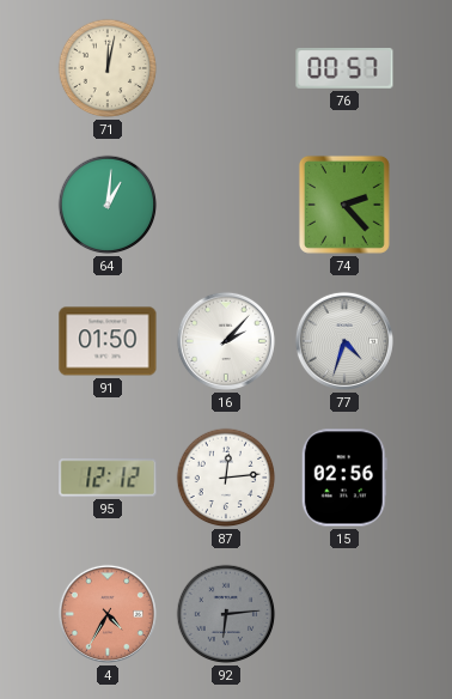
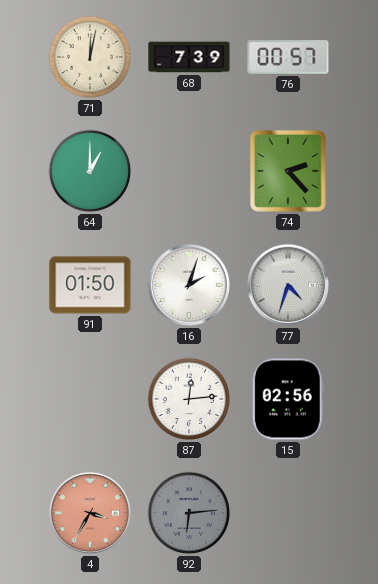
68: none -> 7:39
64: 1:01 -> 1:00
16: 2:07 -> 2:03
95: 12:12 -> none
4: 4:35 -> 3:35
